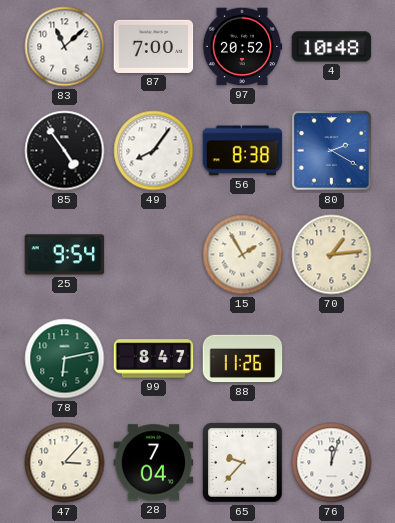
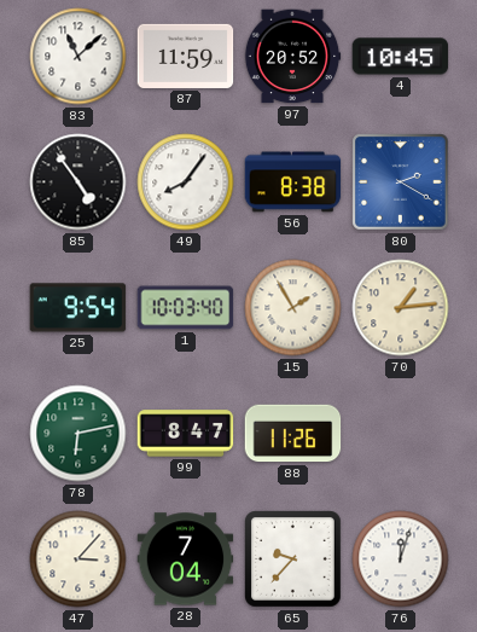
87: 7:00 -> 11:59
4: 10:48 -> 10:45
1: none -> 10:03
